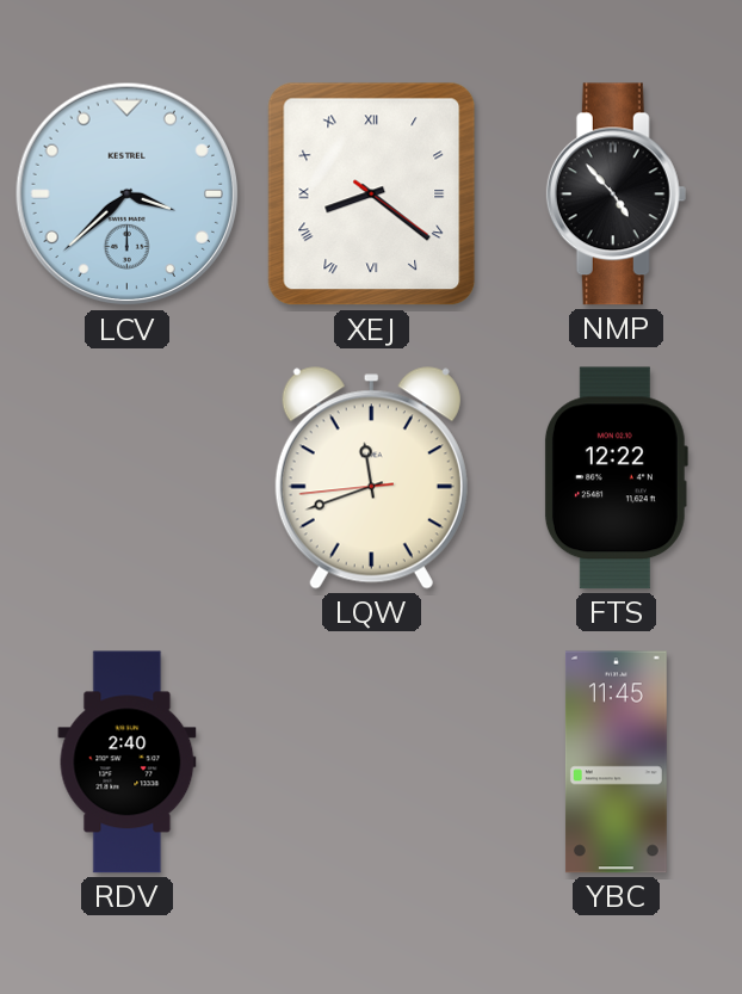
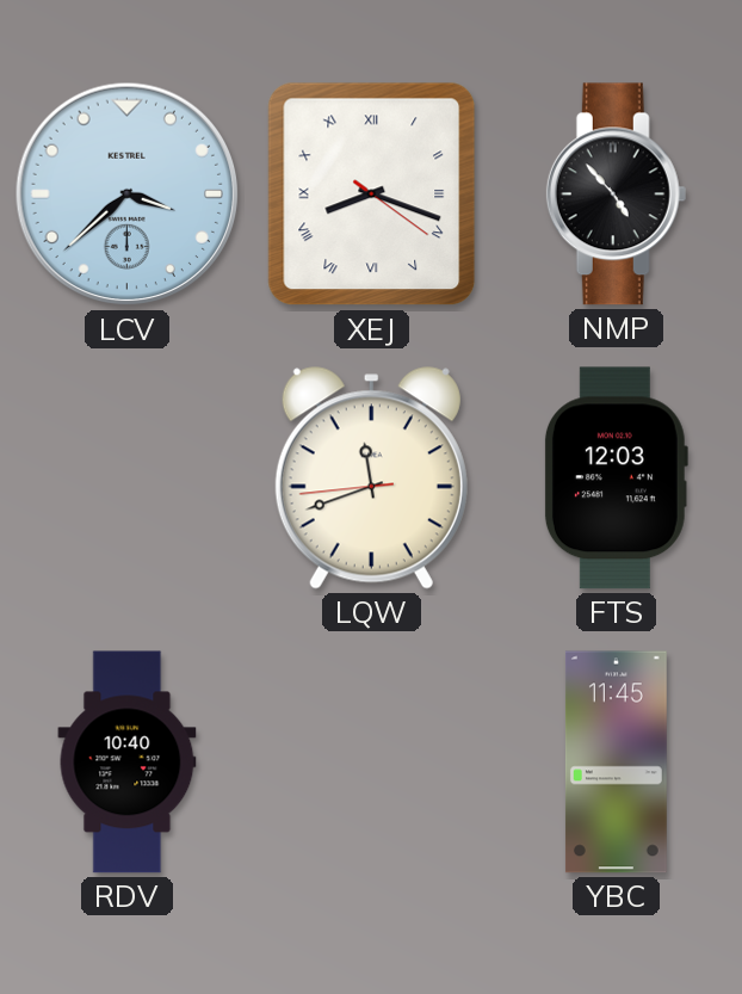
XEJ: 8:21 -> 8:18
FTS: 12:22 -> 12:03
RDV: 2:40 -> 10:40
